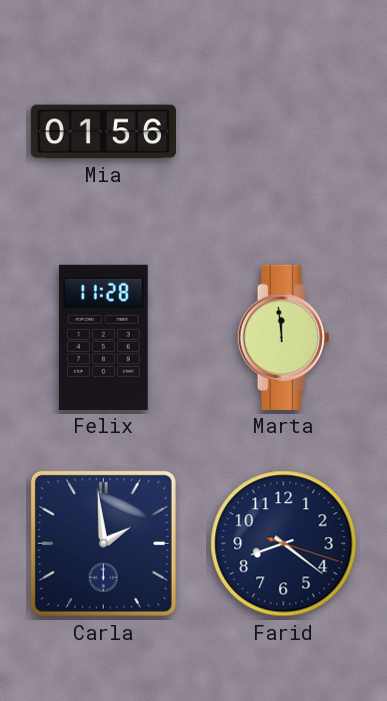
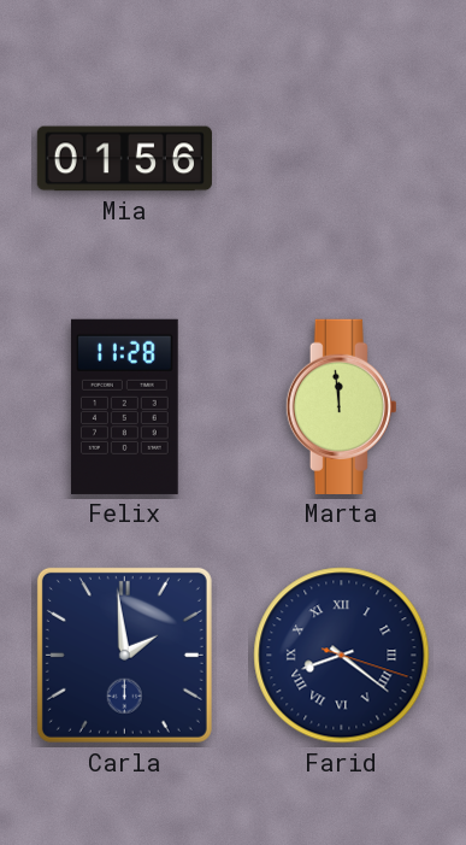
Farid numerals: Arabic -> Roman
